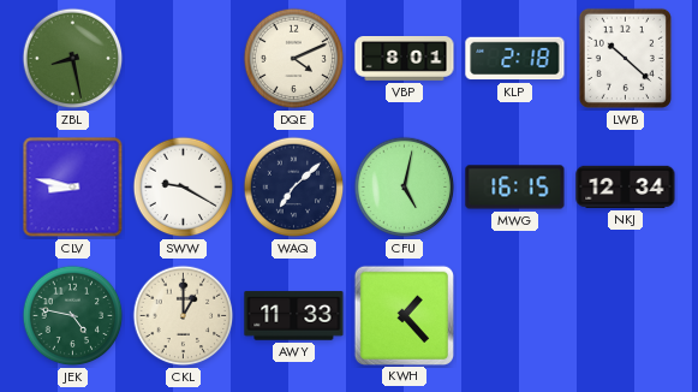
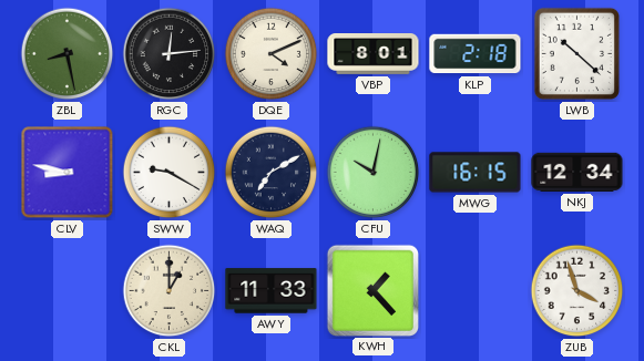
RGC: none -> 12:14
WAQ: 7:08 -> 7:10
CFU: 5:02 -> 10:02
JEK: 4:47 -> none
ZUB: none -> 3:57
